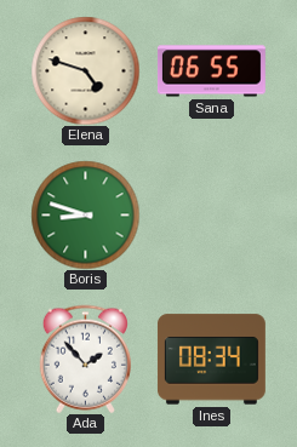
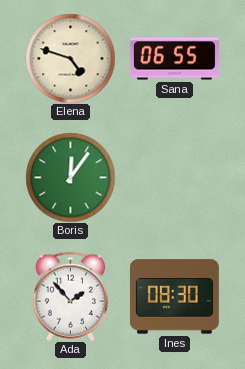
Boris: 8:48 -> 12:06
Ines: 08:34 -> 08:30
